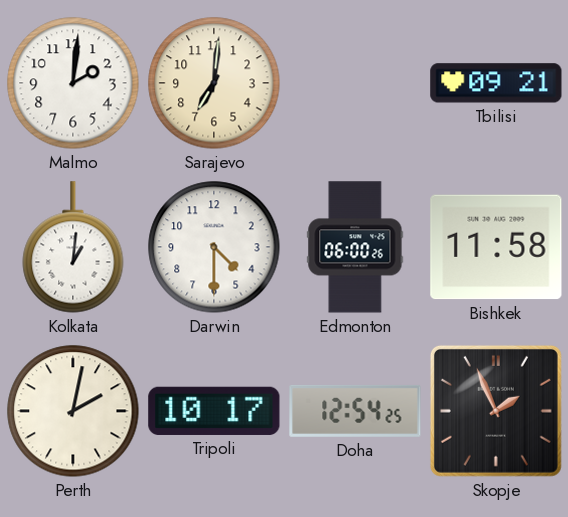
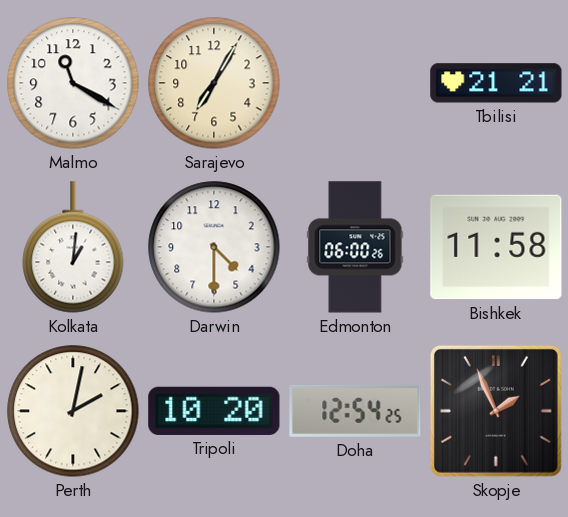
Malmo: 2:01 -> 11:20
Sarajevo: 7:01 -> 7:05
Tbilisi: 09:21 -> 21:21
Tripoli: 10:17 -> 10:20
